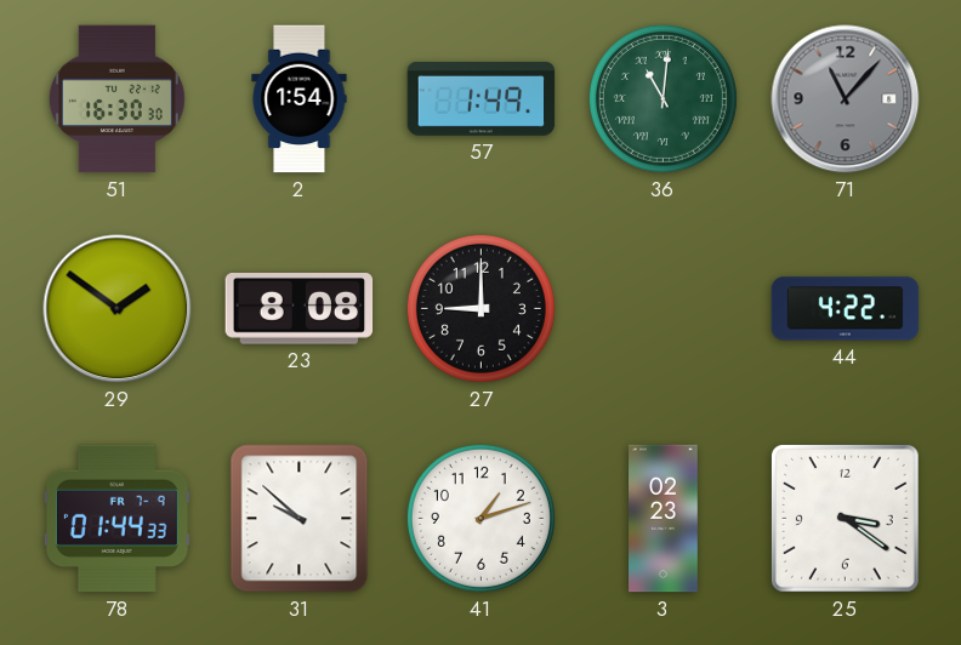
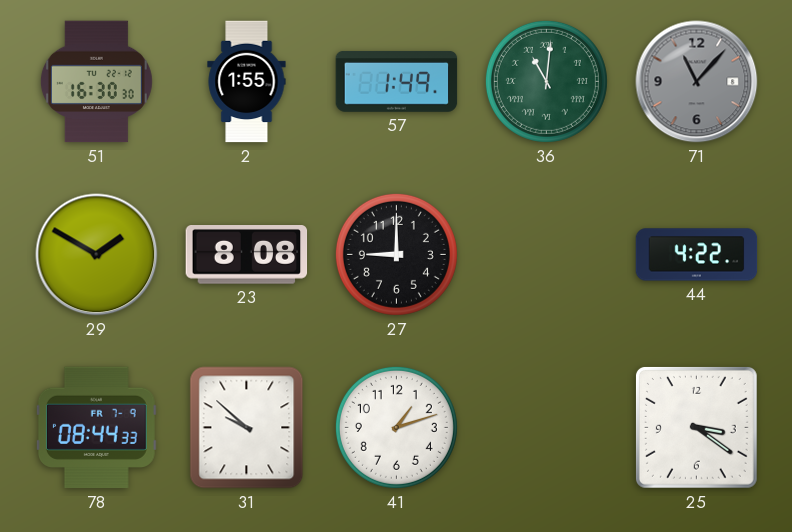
2: 1:54 -> 1:55
29: 1:51 -> 1:50
78: 01:44 -> 08:44
3: 02:23 -> none
